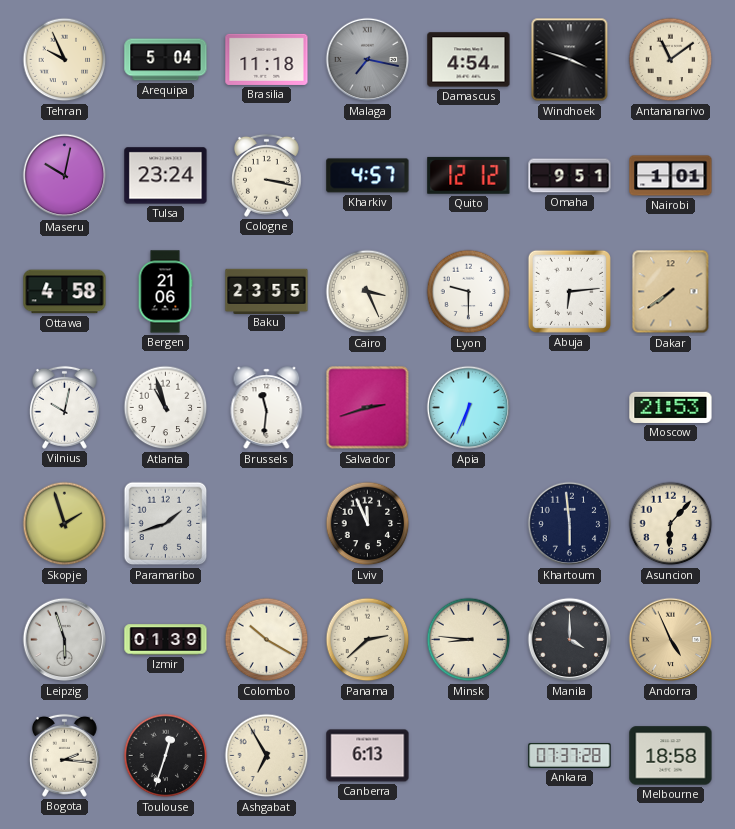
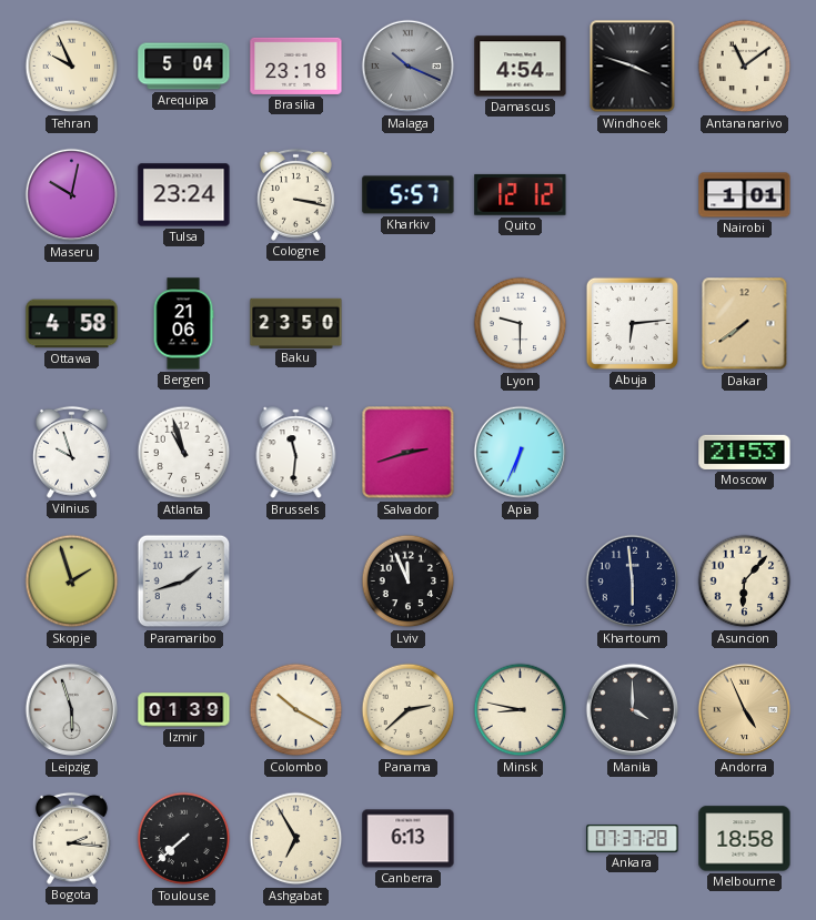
Brasilia: 11:18 -> 23:18
Malaga: 7:17 -> 10:19
Kharkiv: 4:57 -> 5:57
Omaha: 9:51 -> none
Baku: 23:55 -> 23:50
Cairo: 3:26 -> none
Vilnius: 10:02 -> 9:57
Minsk: 8:46 -> 8:47
Toulouse: 12:33 -> 7:38
